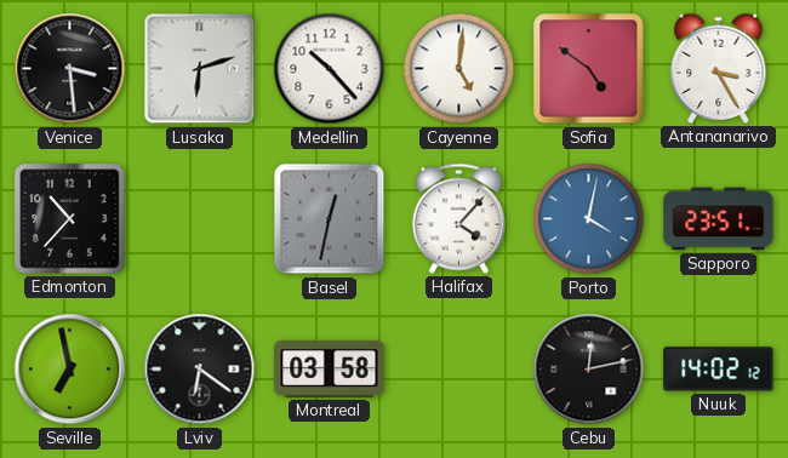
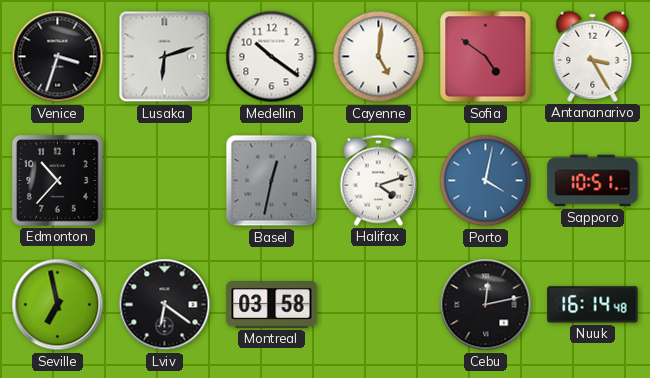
Venice: 3:29 -> 3:33
Medellin: 10:23 -> 10:21
Halifax: 4:07 -> 4:12
Sapporo: 23:51 -> 10:51
Nuuk: 14:02 -> 16:14
